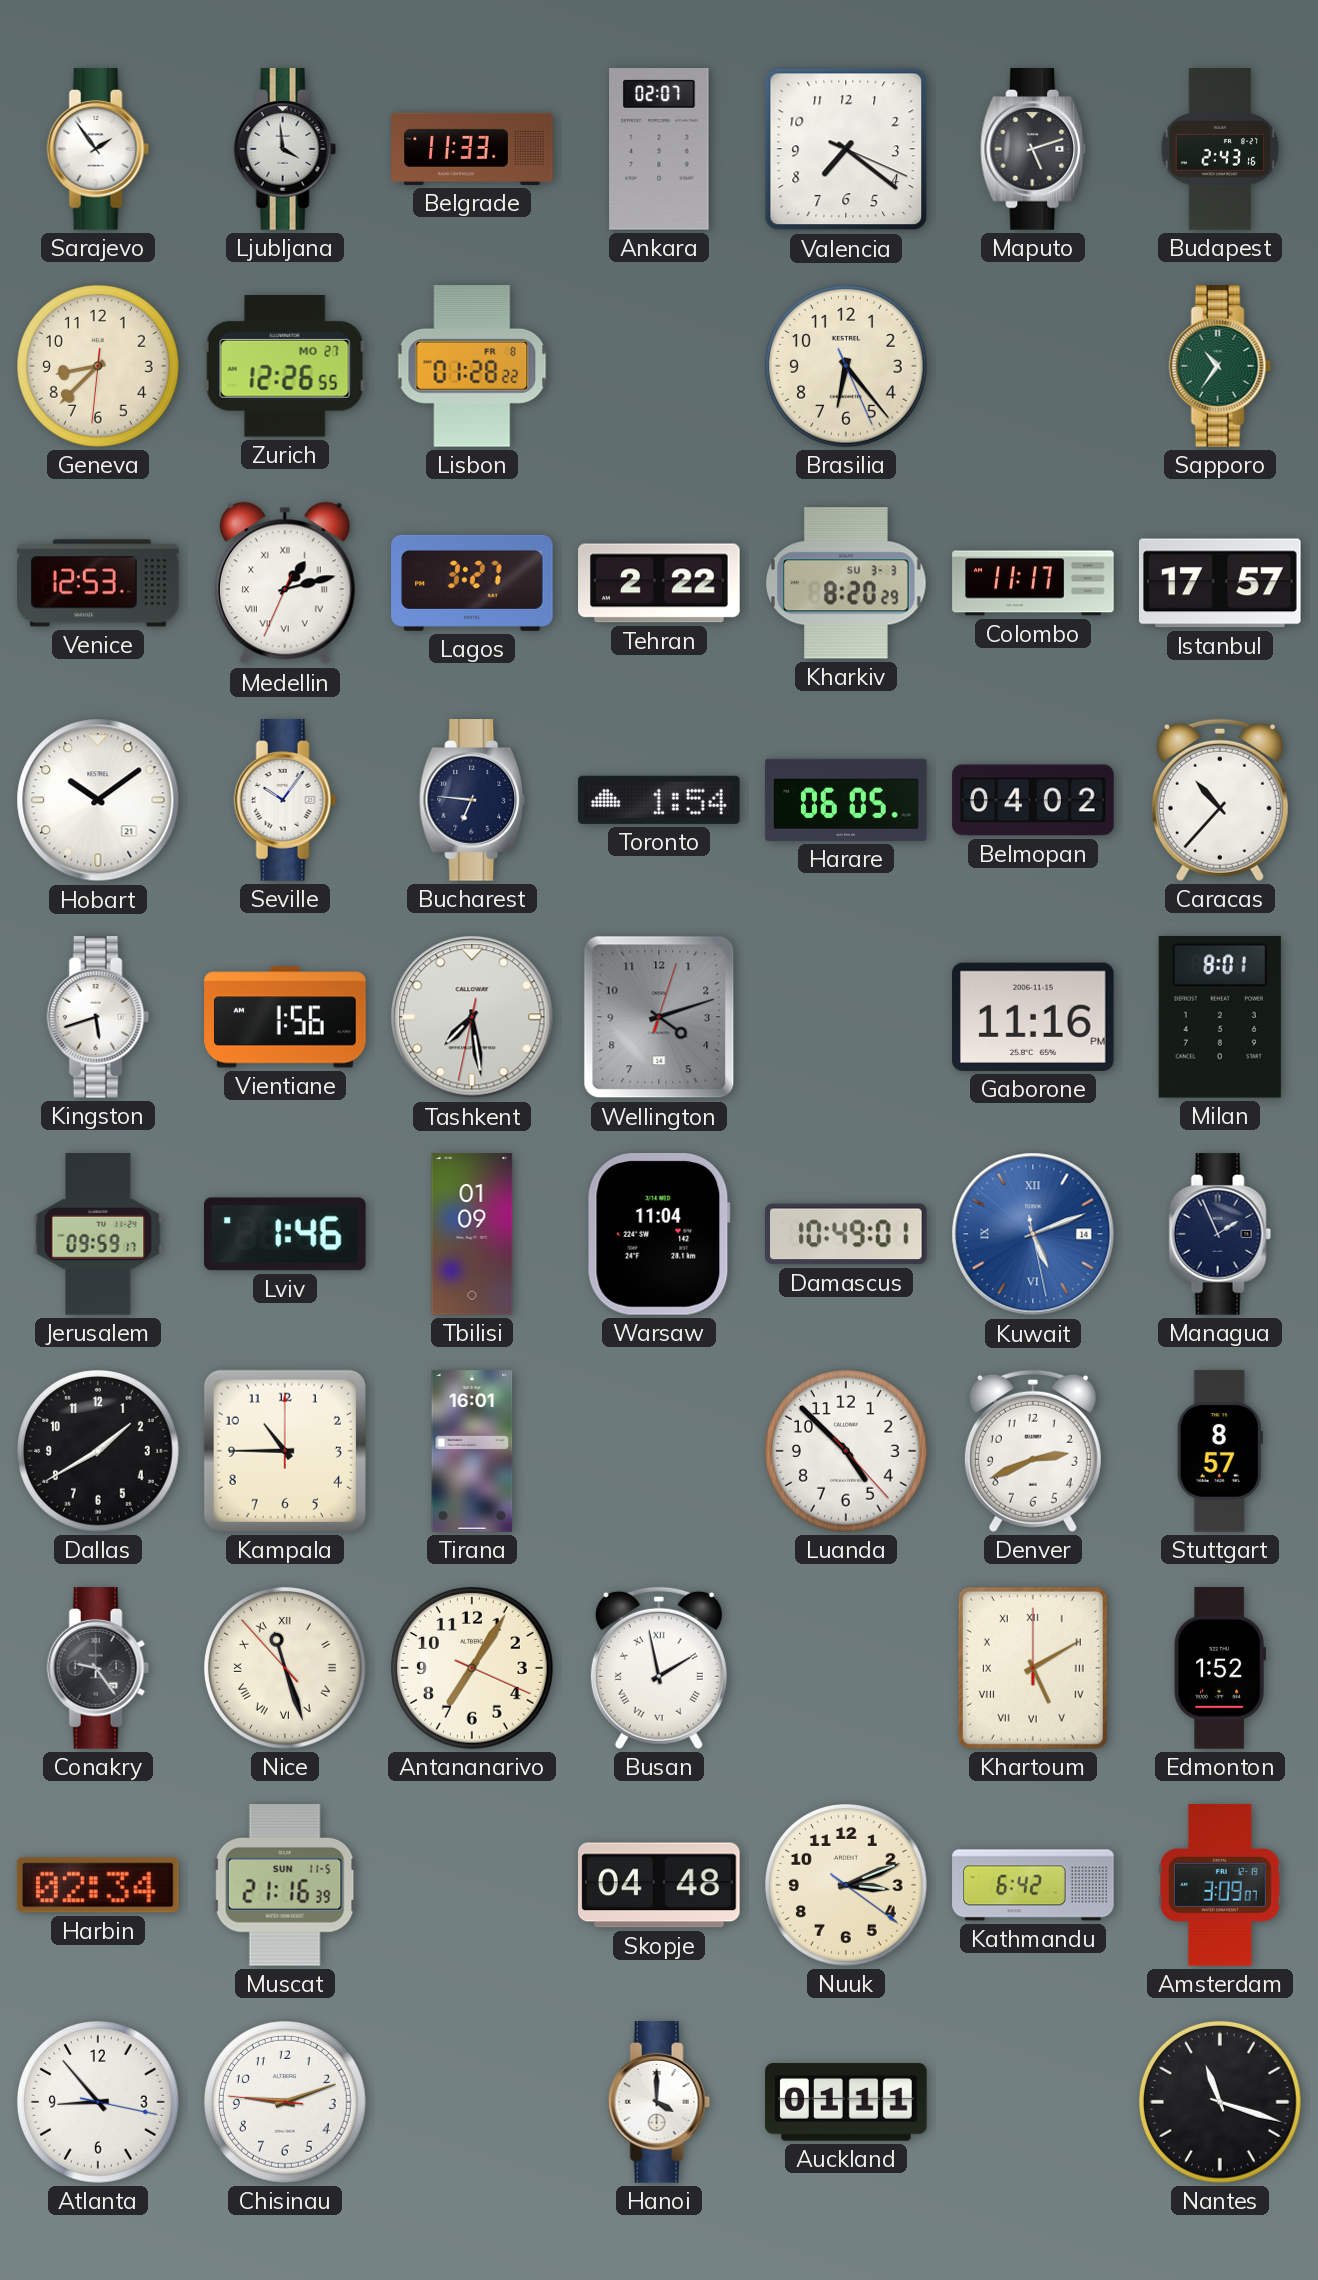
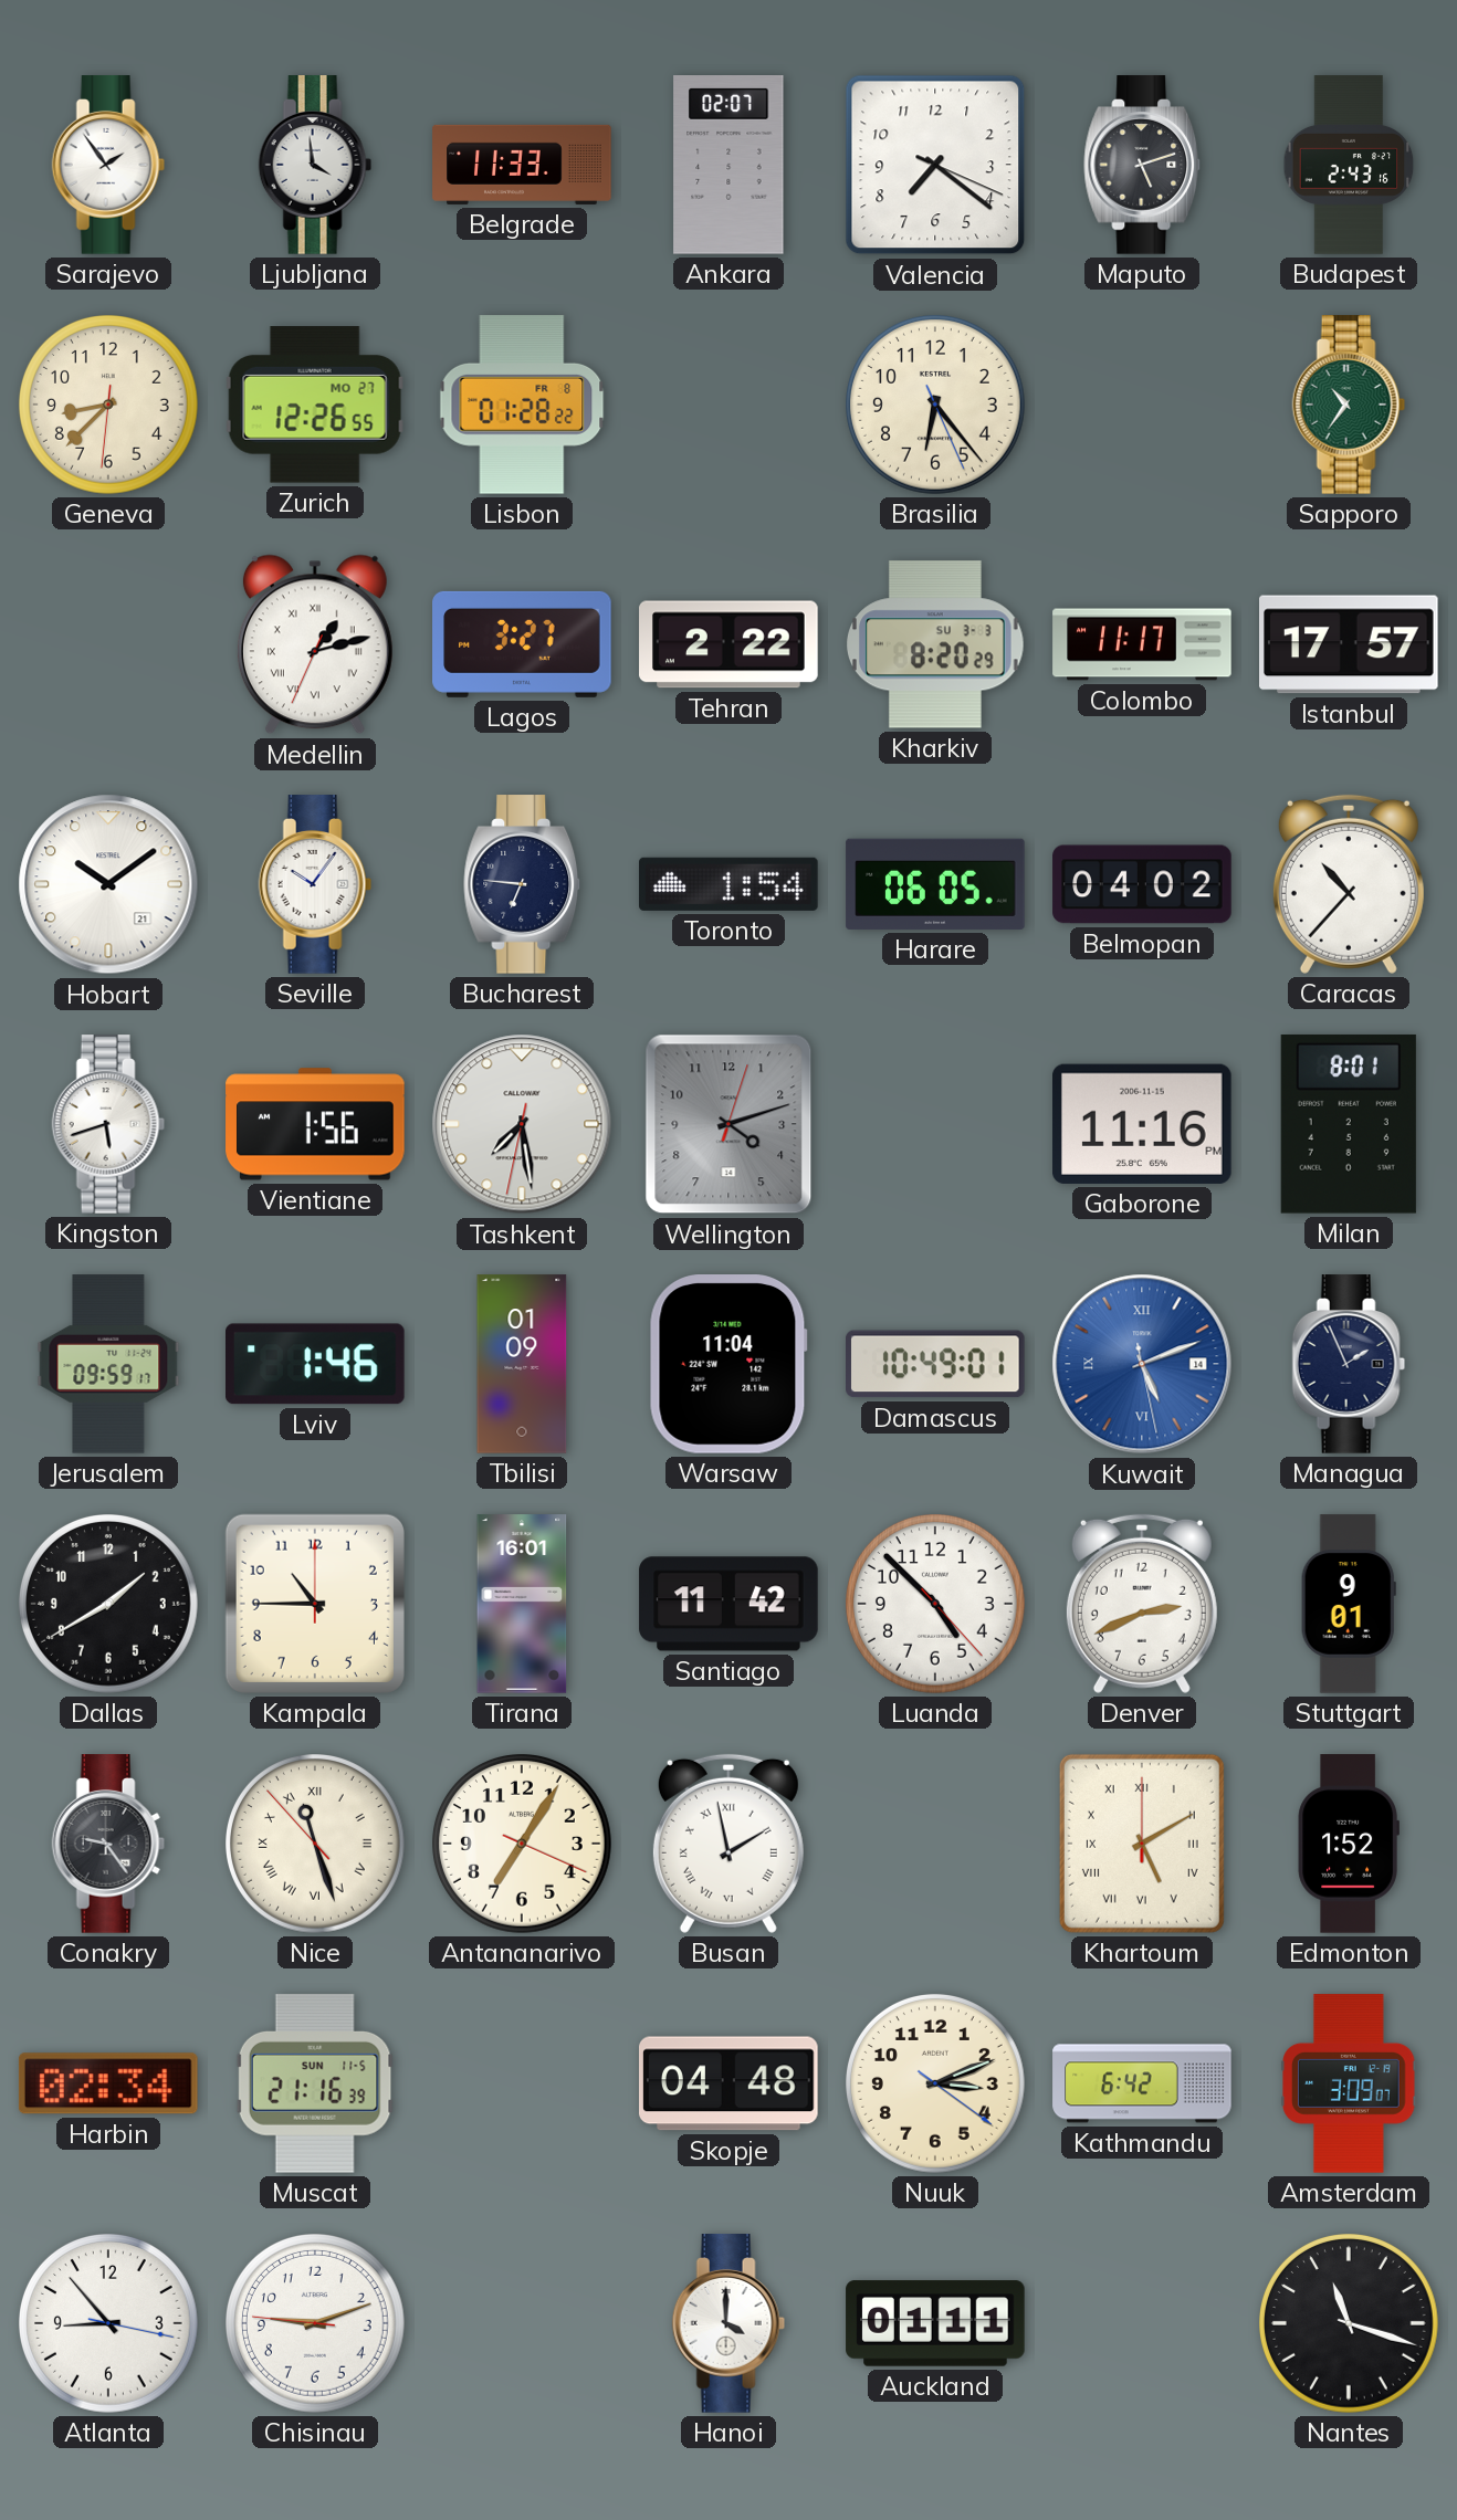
Venice: 12:53 -> none
Santiago: none -> 11:42
Stuttgart: 8:57 -> 9:01
